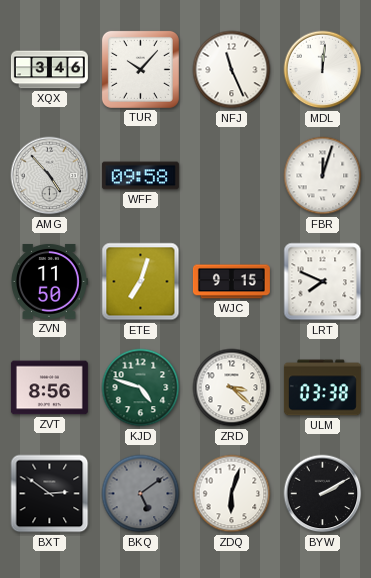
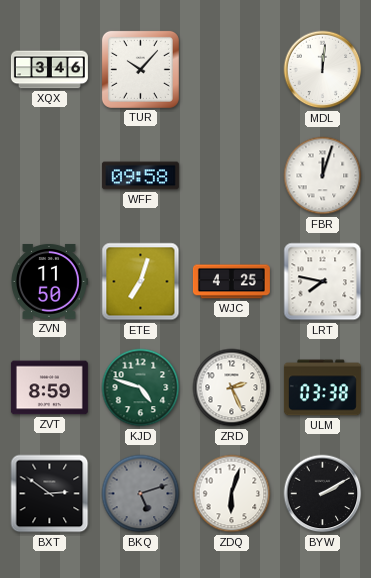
NFJ: 11:26 -> none
AMG: 4:53 -> none
WJC: 9:15 -> 4:25
LRT: 7:49 -> 7:47
ZVT: 8:56 -> 8:59
ZRD: 3:22 -> 2:26
BKQ: 5:09 -> 5:12
